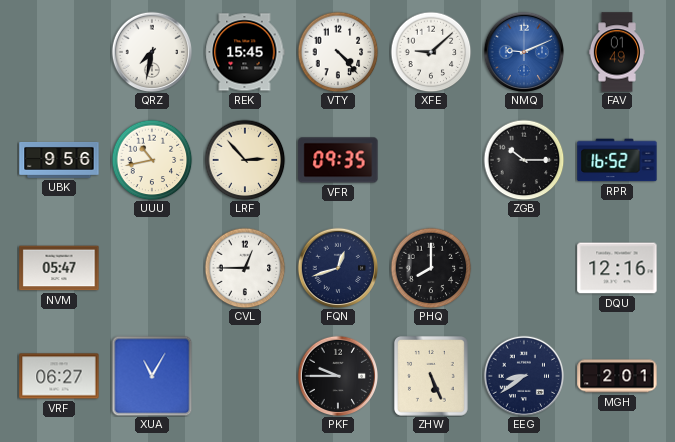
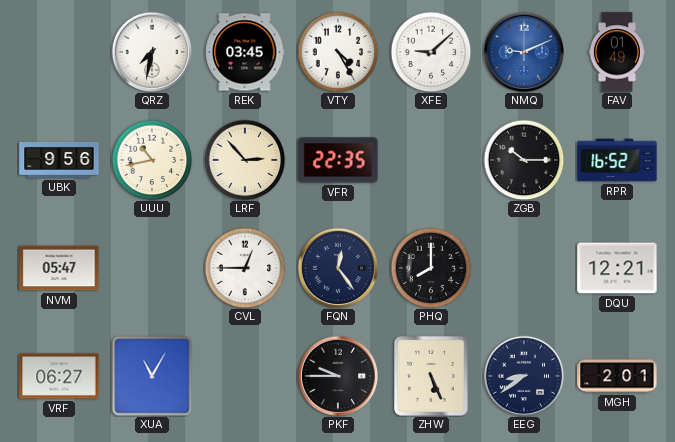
REK: 15:45 -> 03:45
VTY: 4:23 -> 4:25
VFR: 09:35 -> 22:35
FQN: 12:42 -> 12:24
DQU: 12:16 -> 12:21
